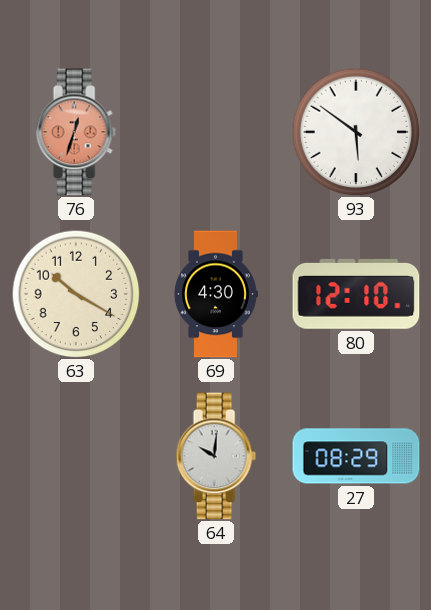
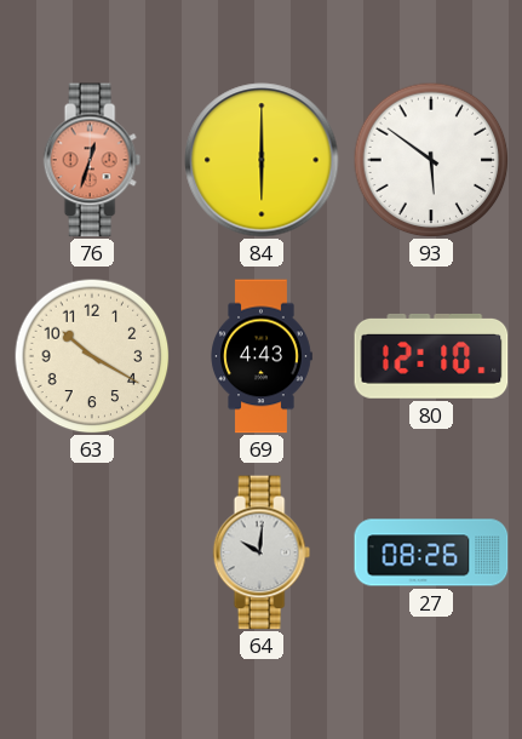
84: none -> 6:00
69: 4:30 -> 4:43
27: 08:29 -> 08:26
